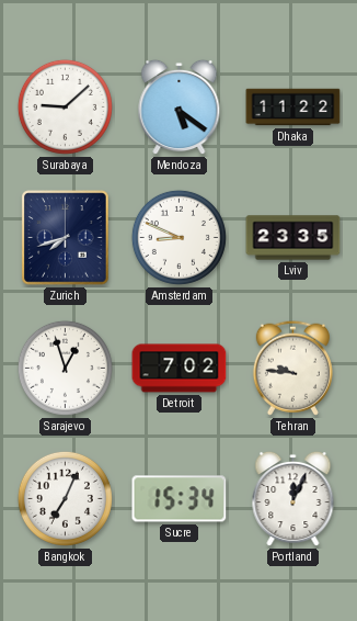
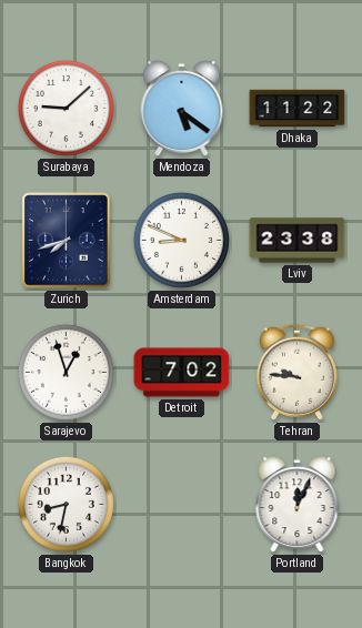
Lviv: 23:35 -> 23:38
Bangkok: 7:04 -> 8:32
Sucre: 15:34 -> none
